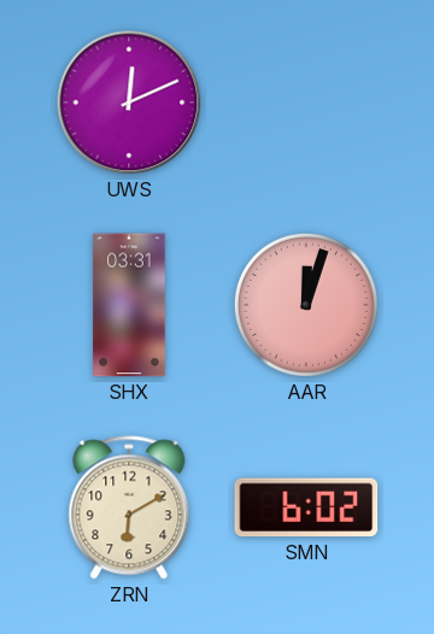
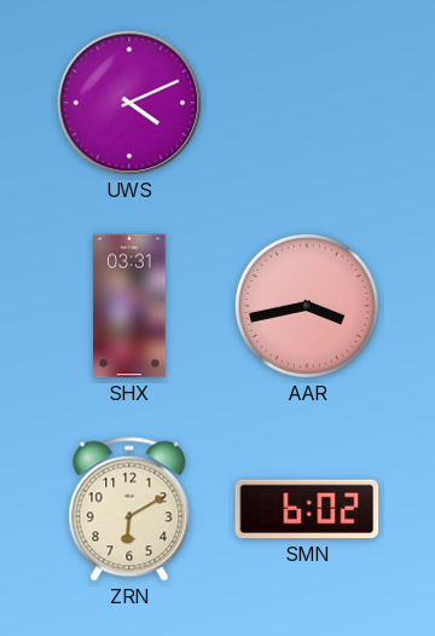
UWS: 12:11 -> 4:11
AAR: 12:03 -> 3:43
